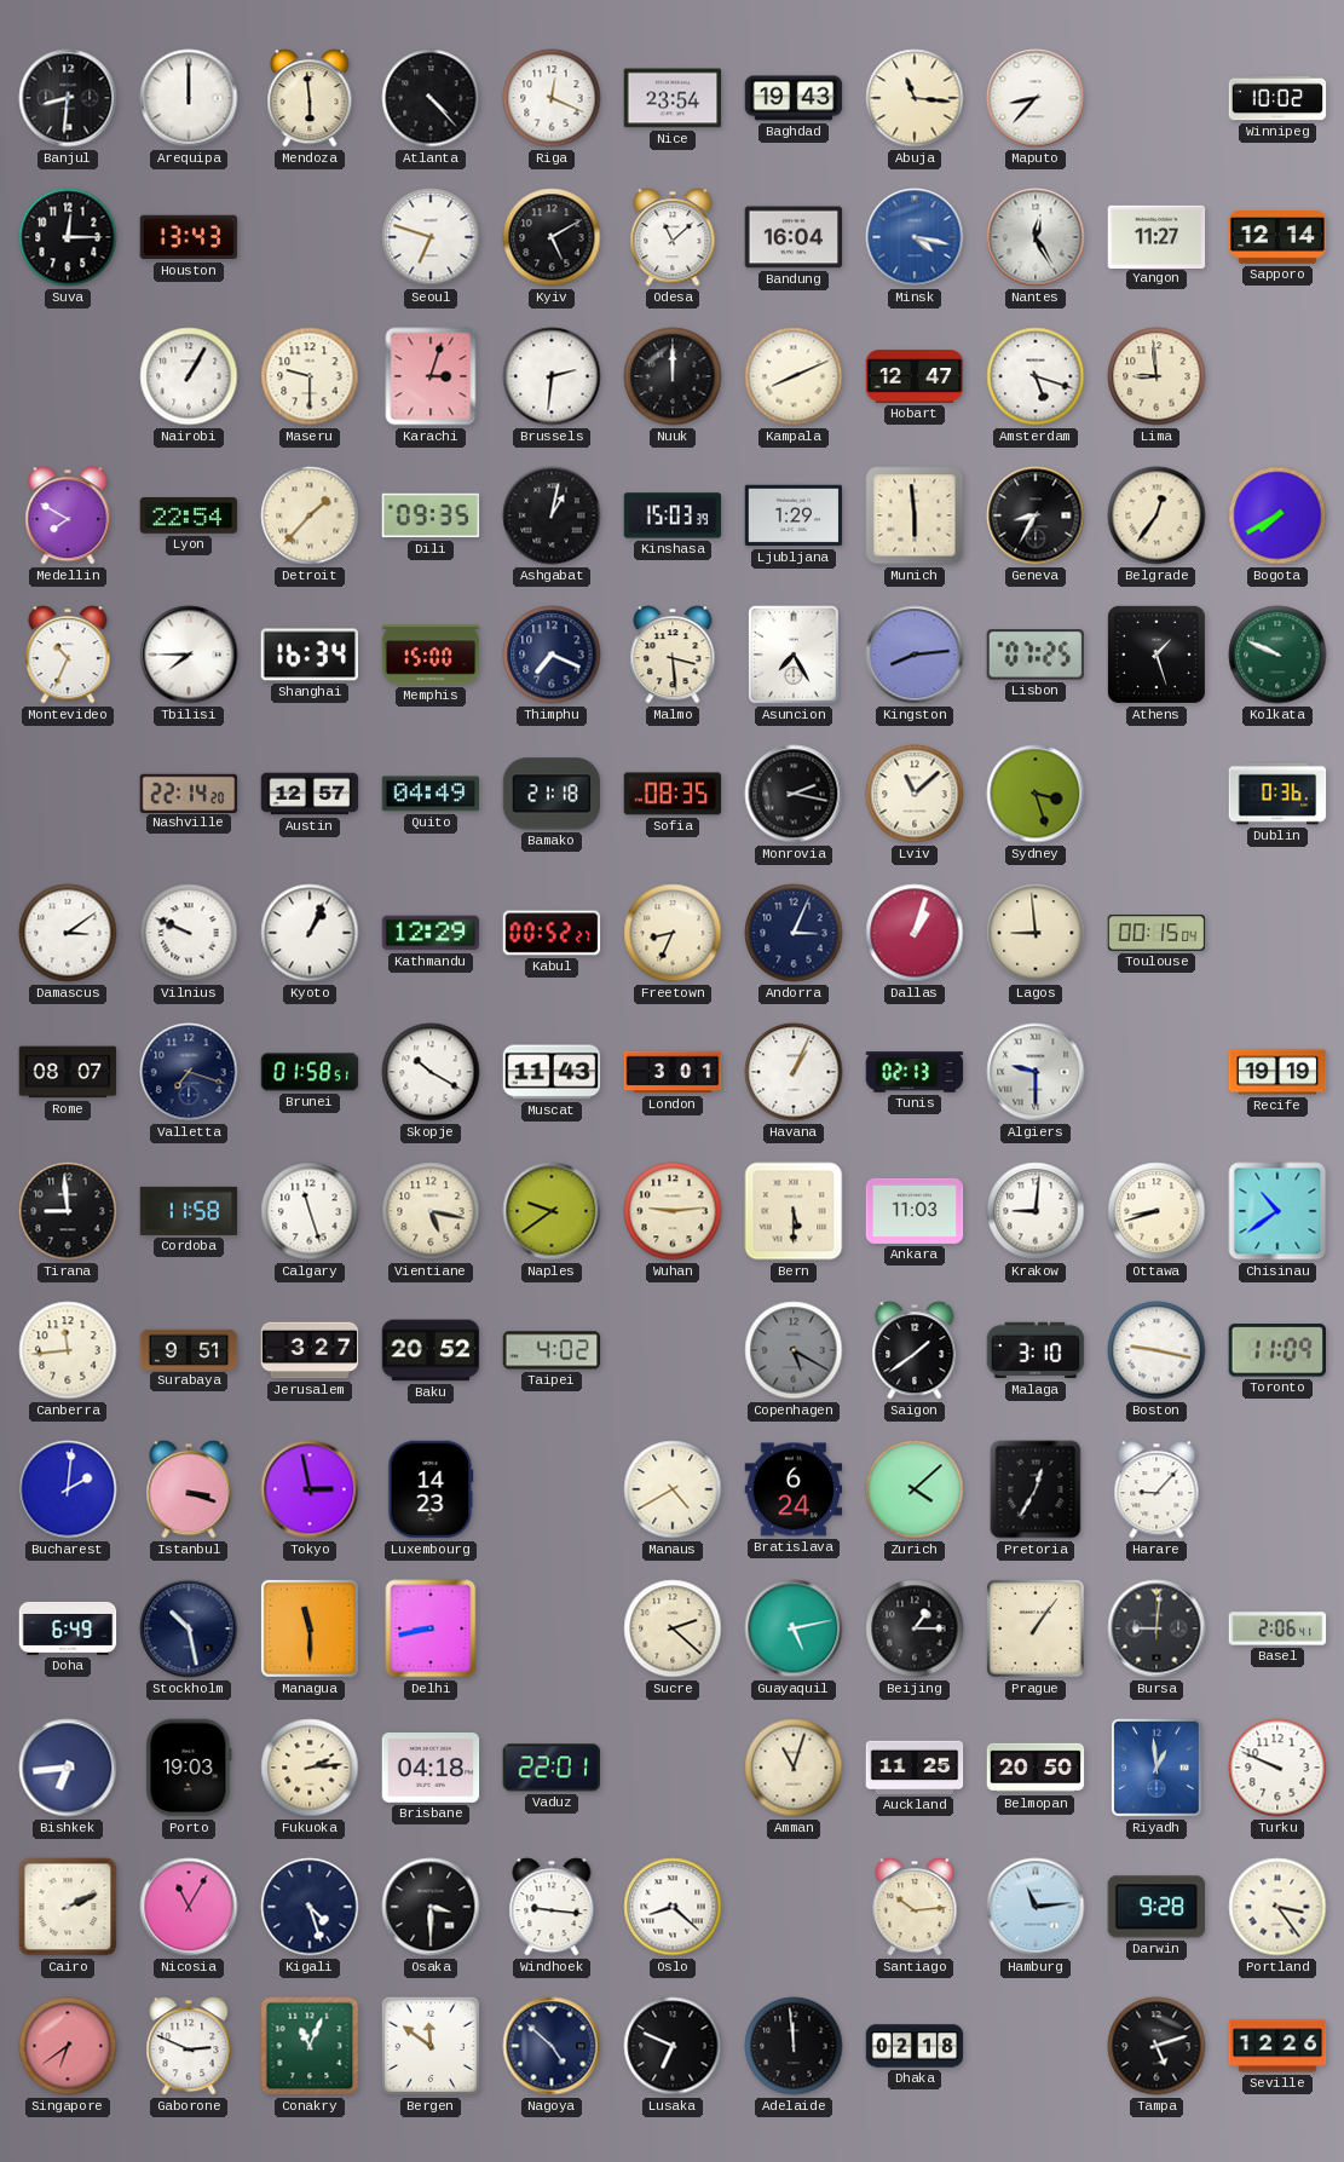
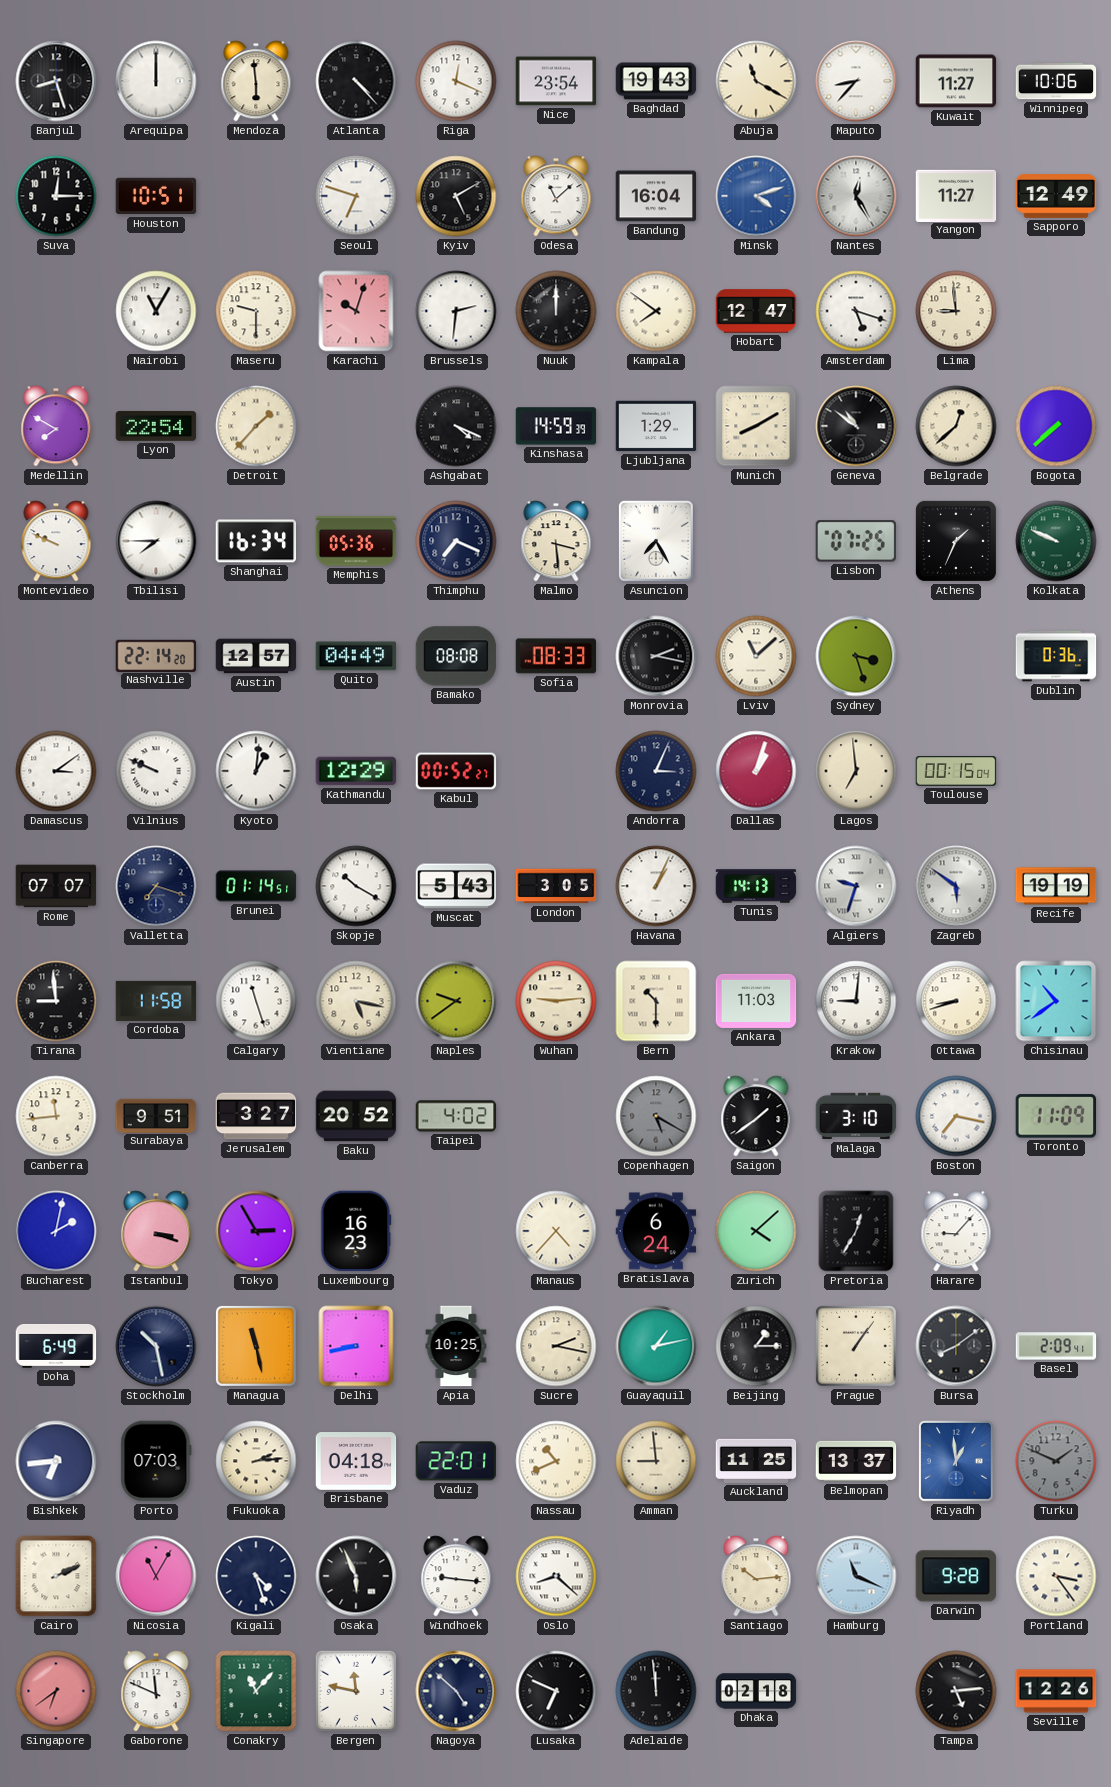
Banjul: 8:31 -> 8:27
Abuja: 11:16 -> 11:20
Kuwait: none -> 11:27
Winnipeg: 10:02 -> 10:06
Houston: 13:43 -> 10:51
Minsk: 4:17 -> 4:12
Sapporo: 12:14 -> 12:49
Nairobi: 1:05 -> 11:05
Karachi: 3:03 -> 10:03
Kampala: 8:11 -> 7:51
Dili: 09:35 -> none
Ashgabat: 1:02 -> 4:19
Kinshasa: 15:03 -> 14:59
Munich: 5:59 -> 8:10
Geneva: 8:35 -> 10:51
Belgrade: 12:36 -> 12:38
Bogota: 7:40 -> 7:38
Montevideo: 10:34 -> 9:49
Memphis: 15:00 -> 05:36
Kingston: 8:14 -> none
Athens: 1:27 -> 1:34
Bamako: 21:18 -> 08:08
Sofia: 08:35 -> 08:33
Kyoto: 1:04 -> 1:01
Freetown: 8:34 -> none
Lagos: 8:59 -> 6:59
Rome: 08:07 -> 07:07
Brunei: 01:58 -> 01:14
Muscat: 11:43 -> 5:43
London: 3:01 -> 3:05
Tunis: 02:13 -> 14:13
Algiers: 9:30 -> 9:33
Zagreb: none -> 5:51
Bern: 5:30 -> 10:30
Boston: 9:17 -> 7:17
Bucharest: 2:01 -> 2:02
Tokyo: 2:58 -> 2:55
Luxembourg: 14:23 -> 16:23
Manaus: 4:40 -> 4:37
Managua: 11:30 -> 11:28
Apia: none -> 10:25
Sucre: 2:22 -> 2:17
Guayaquil: 5:13 -> 1:13
Bursa: 9:01 -> 8:09
Basel: 2:06 -> 2:09
Porto: 19:03 -> 07:03
Nassau: none -> 10:41
Amman: 11:03 -> 8:59
Belmopan: 20:50 -> 13:37
Turku: 9:49 -> 1:49
Turku dial: white -> grey
Osaka: 3:30 -> 5:56
Hamburg: 11:14 -> 11:19
Gaborone: 2:49 -> 11:49
Conakry: 11:04 -> 11:07
Bergen: 11:51 -> 11:47
Tampa: 5:12 -> 5:14
